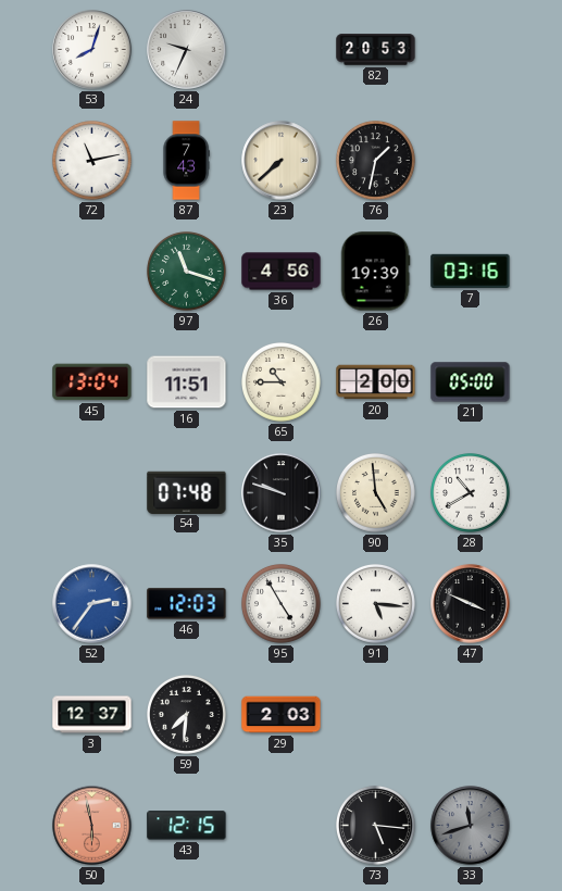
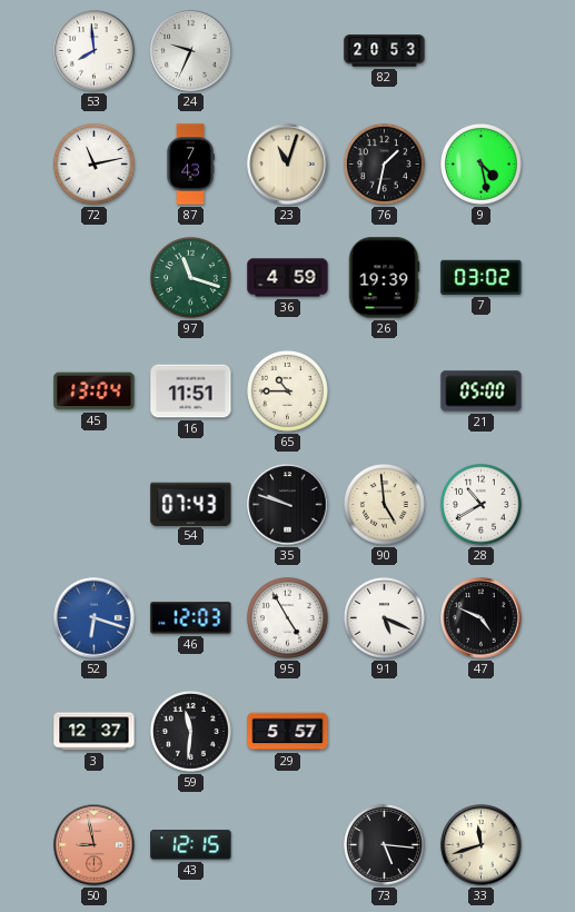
53: 8:03 -> 7:59
23: 7:38 -> 11:03
9: none -> 4:28
36: 4:56 -> 4:59
7: 03:16 -> 03:02
20: 2:00 -> none
54: 07:48 -> 07:43
52: 2:36 -> 6:18
91: 5:16 -> 5:19
47: 3:49 -> 4:49
59: 7:31 -> 11:31
29: 2:03 -> 5:57
50: 5:58 -> 8:58
33 dial: grey -> cream
